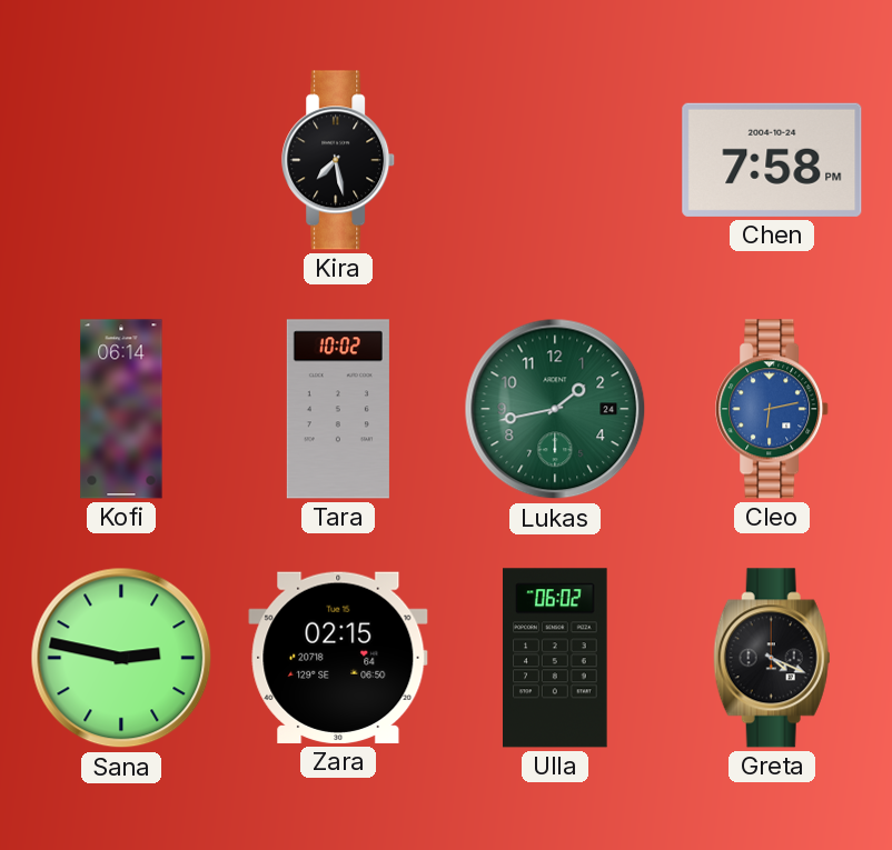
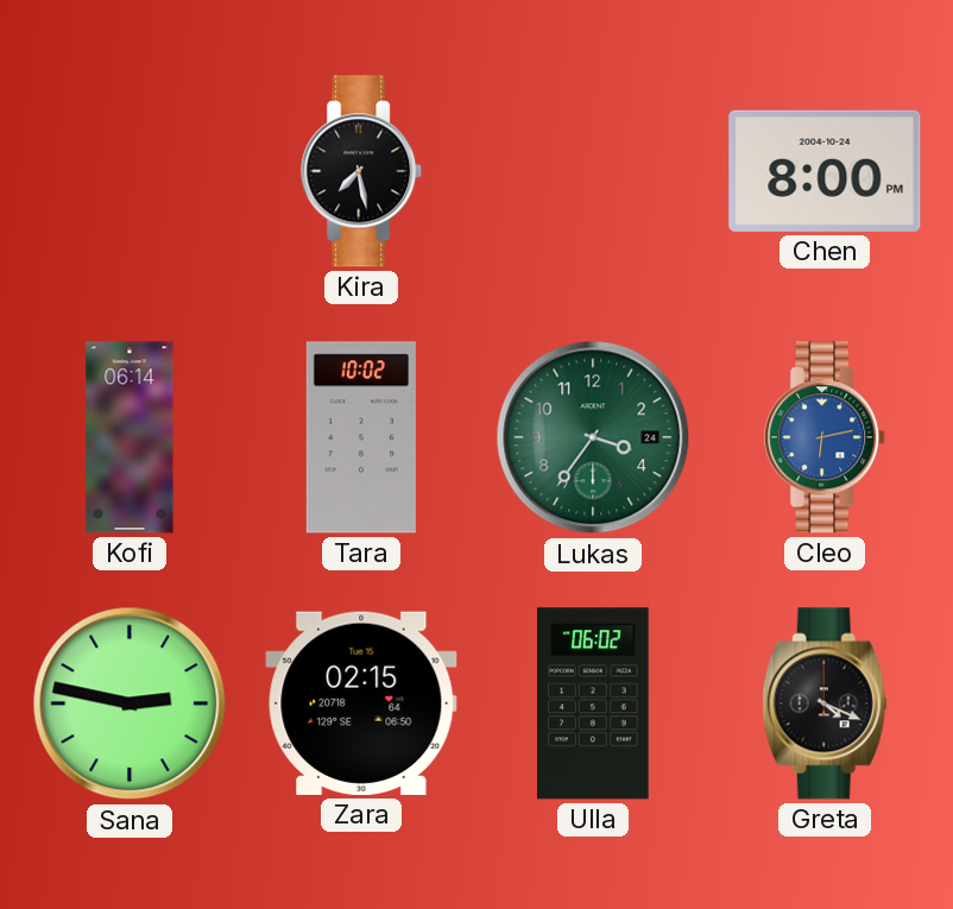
Chen: 7:58 -> 8:00
Lukas: 1:43 -> 3:36
